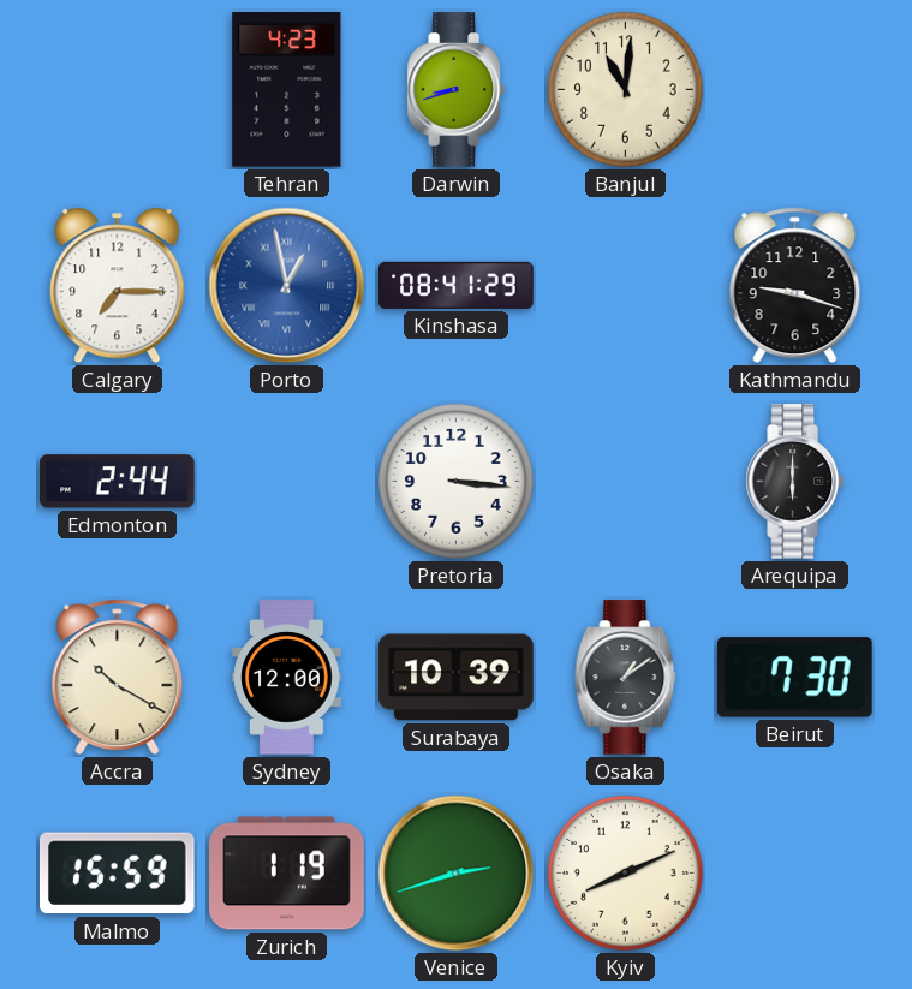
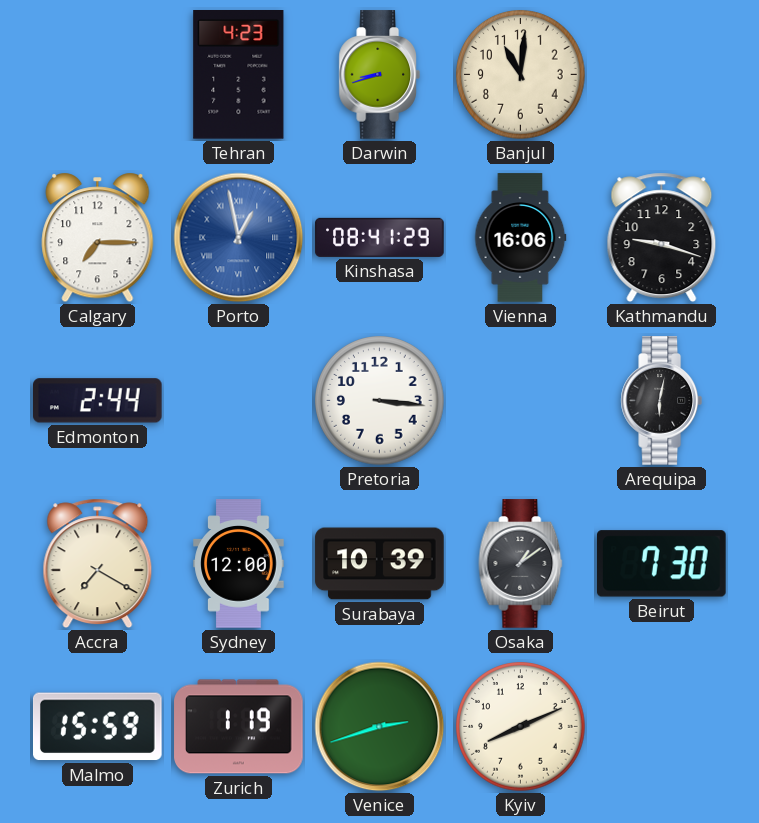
Vienna: none -> 16:06
Arequipa: 6:00 -> 6:02
Accra: 10:20 -> 7:20
